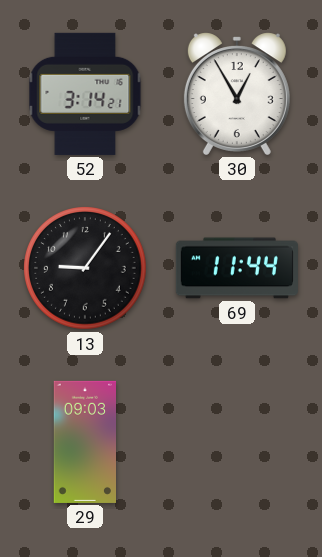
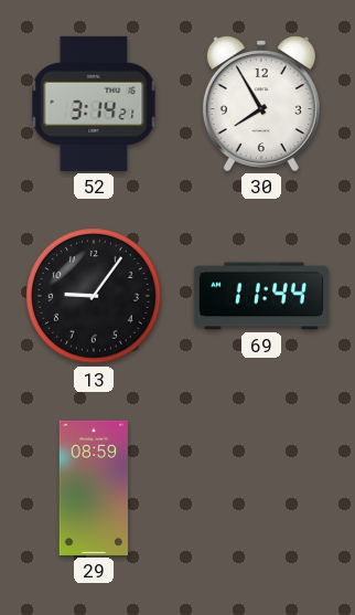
30: 12:55 -> 7:55
29: 09:03 -> 08:59
